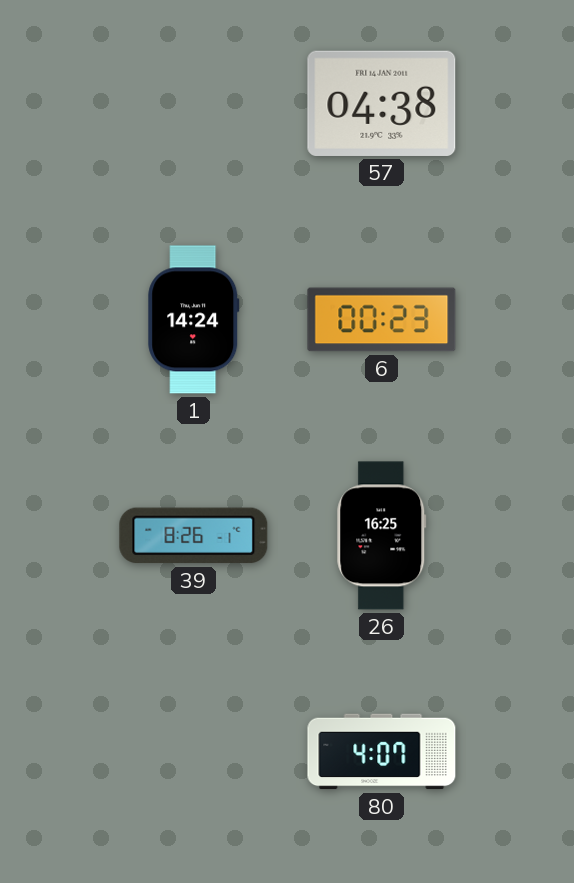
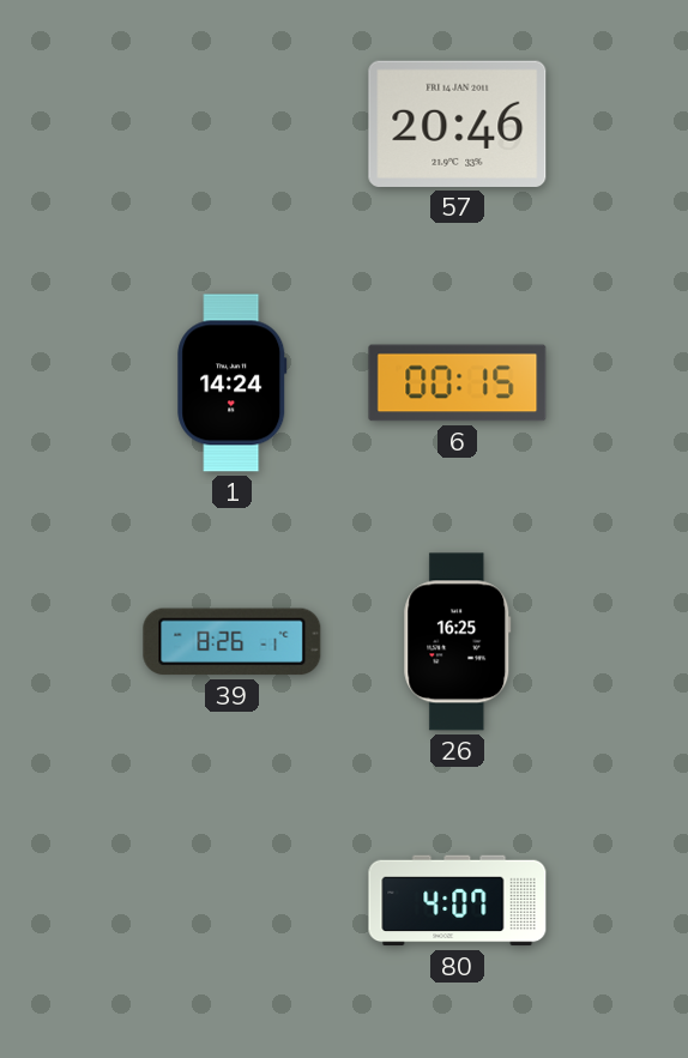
57: 04:38 -> 20:46
6: 00:23 -> 00:15
